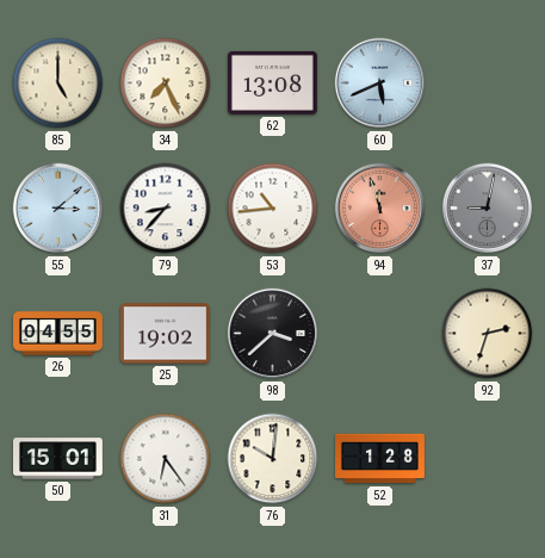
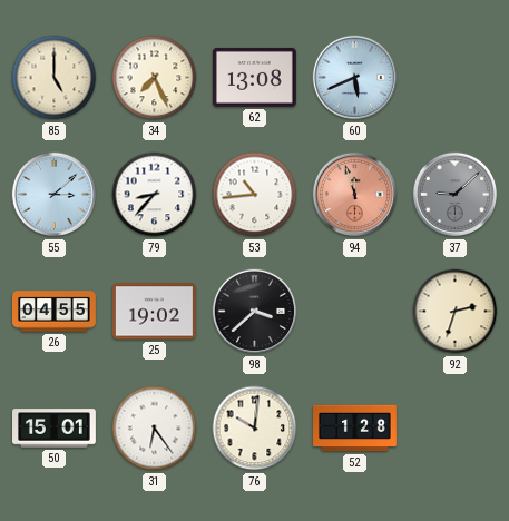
37: 9:02 -> 9:08
